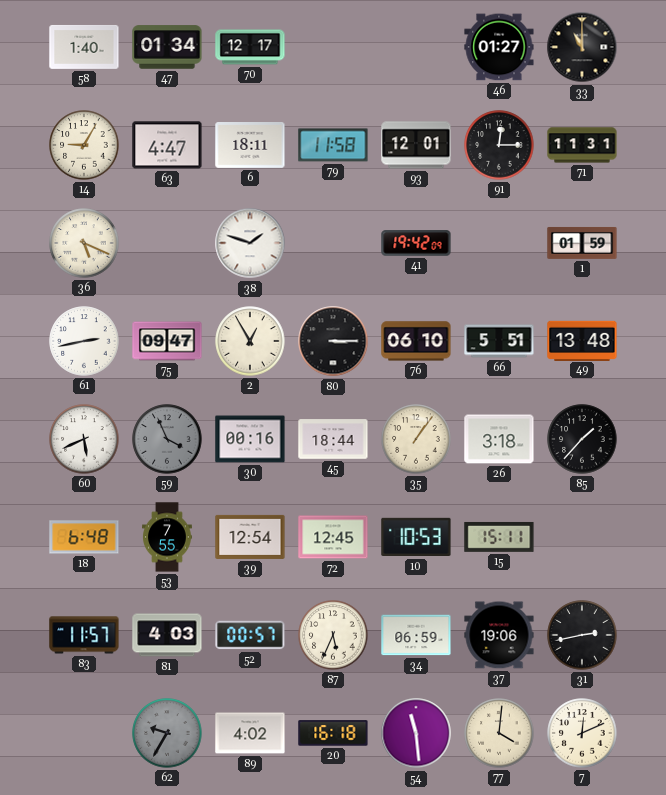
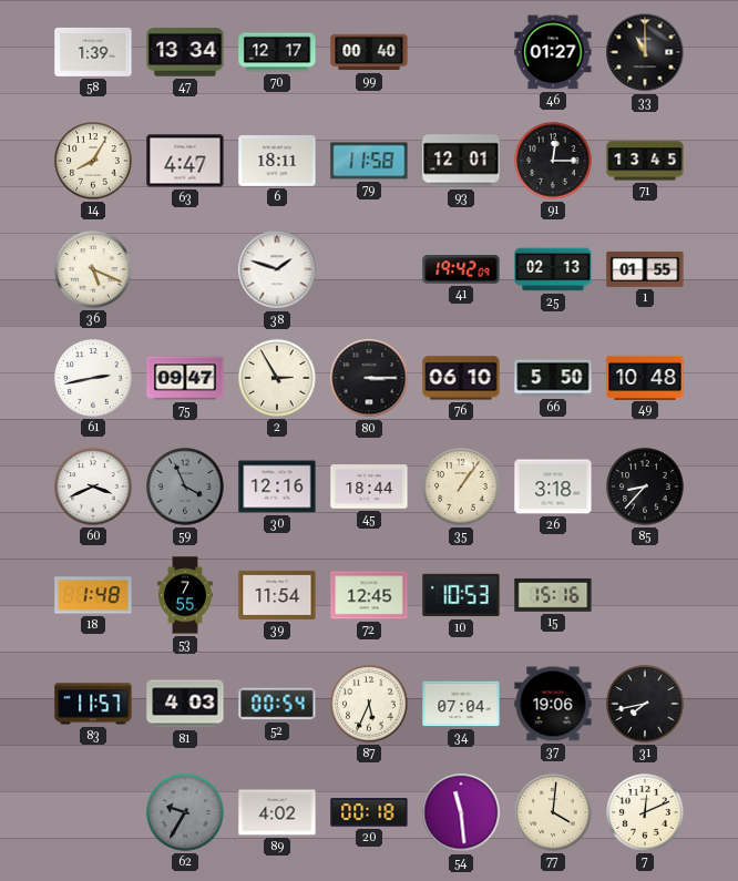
58: 1:40 -> 1:39
47: 01:34 -> 13:34
99: none -> 00:40
14: 9:05 -> 8:05
71: 11:31 -> 13:45
25: none -> 02:13
1: 01:59 -> 01:55
2: 12:55 -> 2:55
66: 5:51 -> 5:50
49: 13:48 -> 10:48
60: 5:41 -> 3:41
30: 00:16 -> 12:16
85: 1:37 -> 8:37
18: 6:48 -> 1:48
39: 12:54 -> 11:54
15: 15:11 -> 15:16
52: 00:57 -> 00:54
34: 06:59 -> 07:04
31: 2:43 -> 7:43
20: 16:18 -> 00:18
